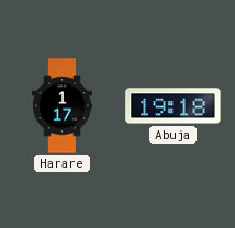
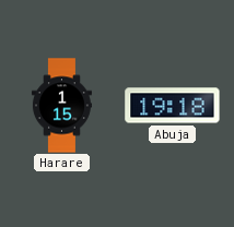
Harare: 1:17 -> 1:15
